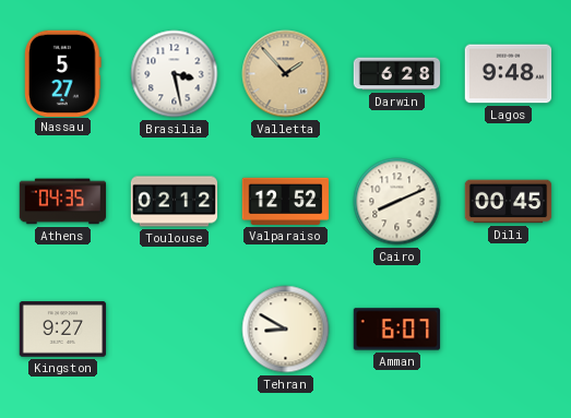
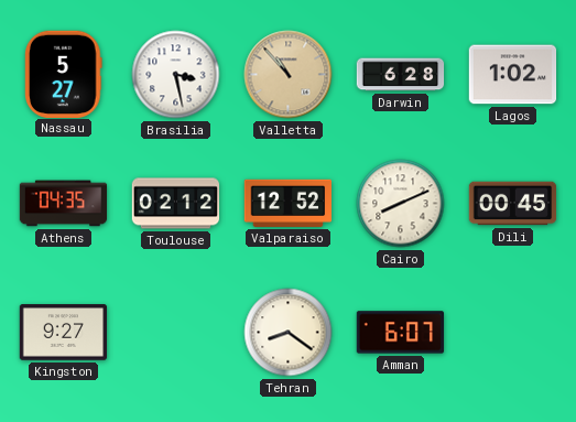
Valletta: 1:53 -> 10:53
Lagos: 9:48 -> 1:02
Tehran: 8:50 -> 8:21
